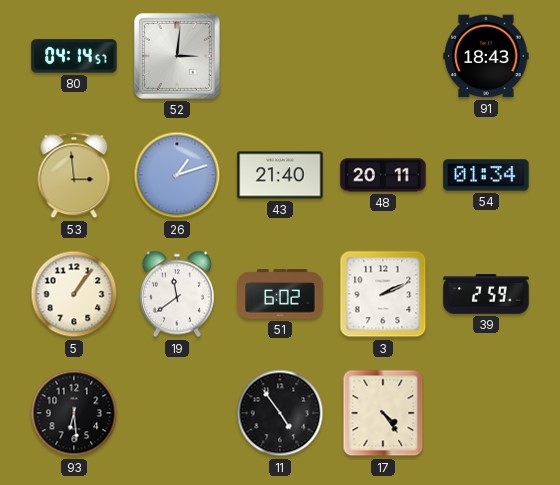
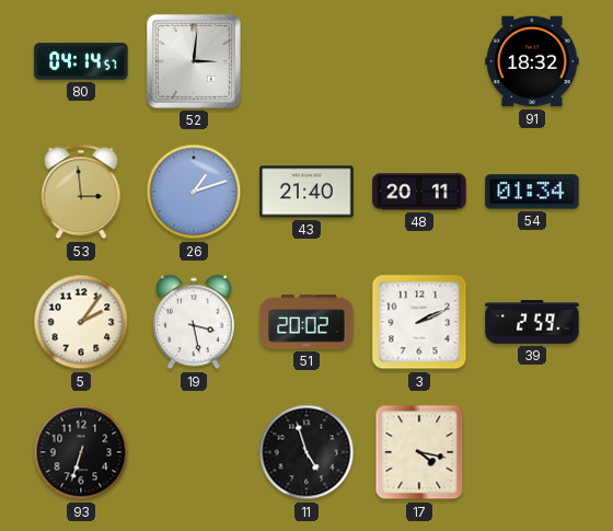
91: 18:43 -> 18:32
5: 1:06 -> 2:06
19: 11:39 -> 3:28
51: 6:02 -> 20:02
93: 6:29 -> 6:33
11: 4:54 -> 4:57
17: 4:24 -> 4:17
